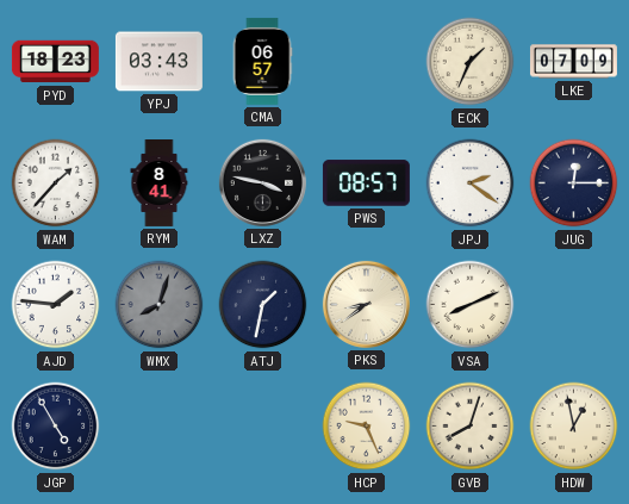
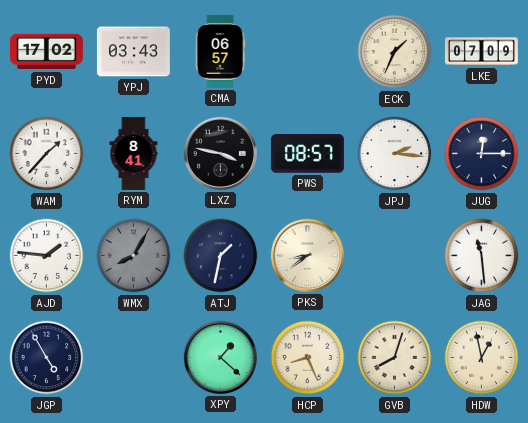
PYD: 18:23 -> 17:02
JPJ: 2:21 -> 2:16
WMX: 8:03 -> 8:05
VSA: 8:11 -> none
JAG: none -> 11:29
XPY: none -> 1:22
HCP: 9:26 -> 8:26
